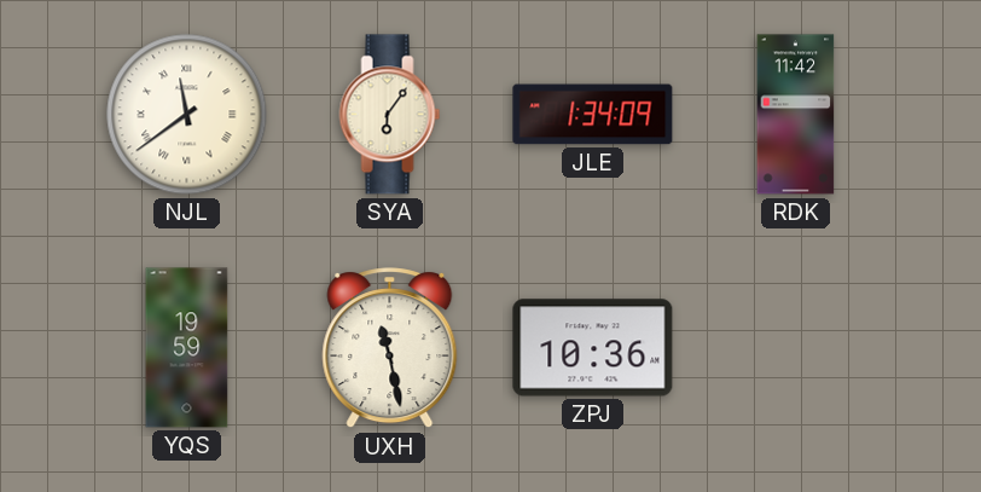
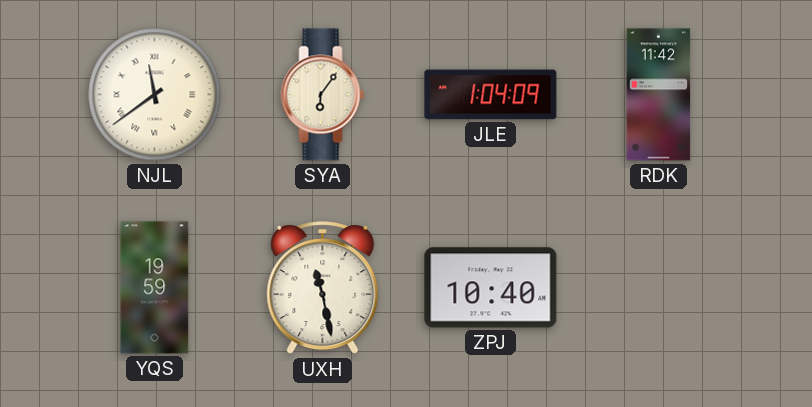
JLE: 1:34 -> 1:04
ZPJ: 10:36 -> 10:40
